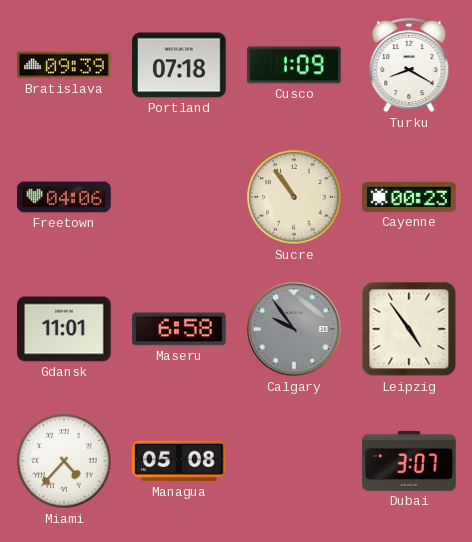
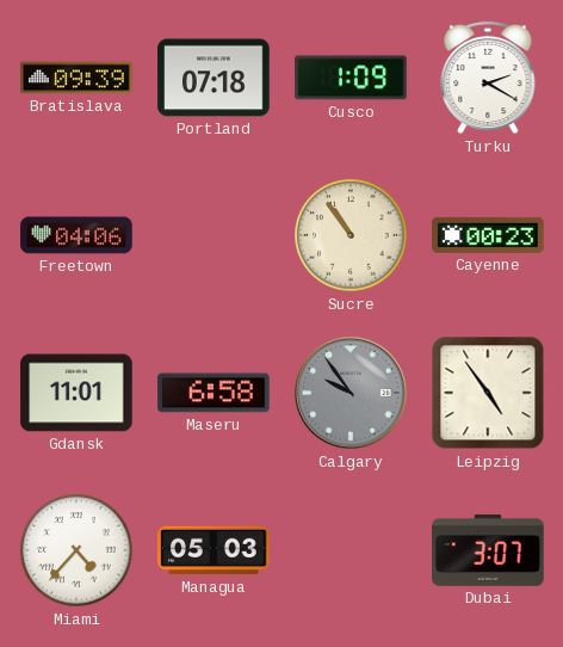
Turku: 8:20 -> 2:20
Managua: 05:08 -> 05:03
